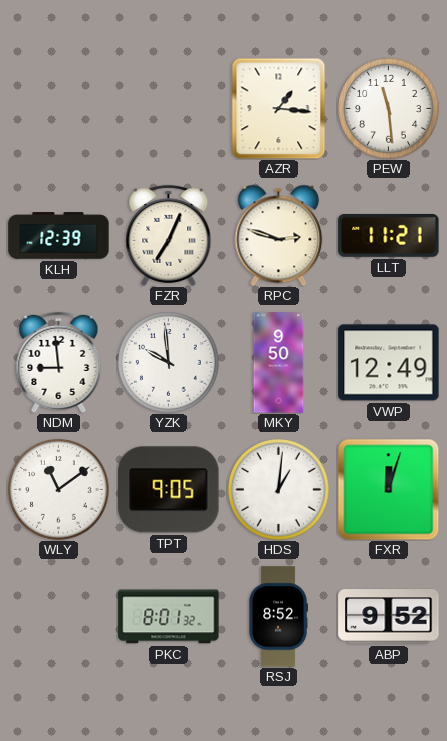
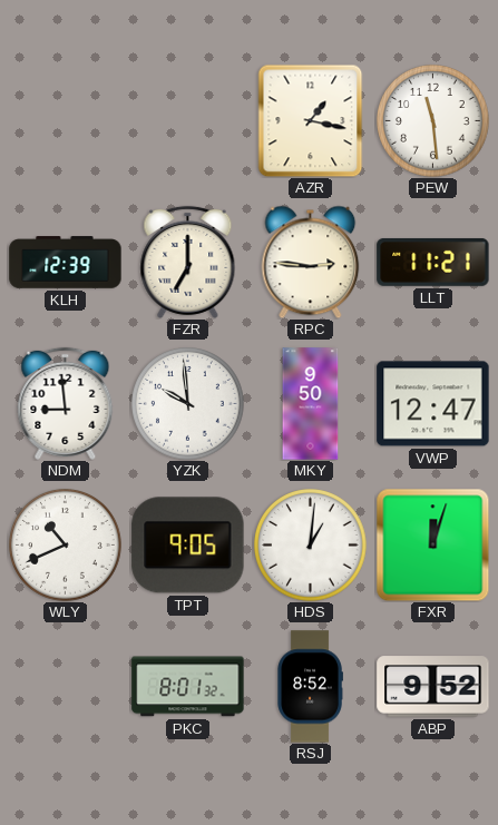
AZR: 1:16 -> 1:17
FZR: 7:04 -> 7:00
RPC: 2:48 -> 2:46
VWP: 12:49 -> 12:47
WLY: 11:09 -> 10:41
